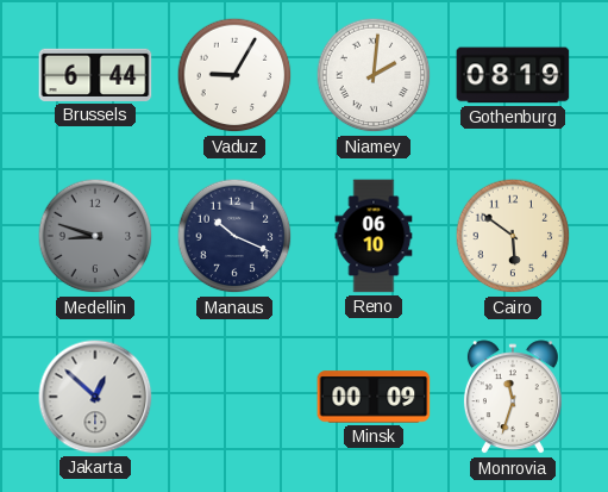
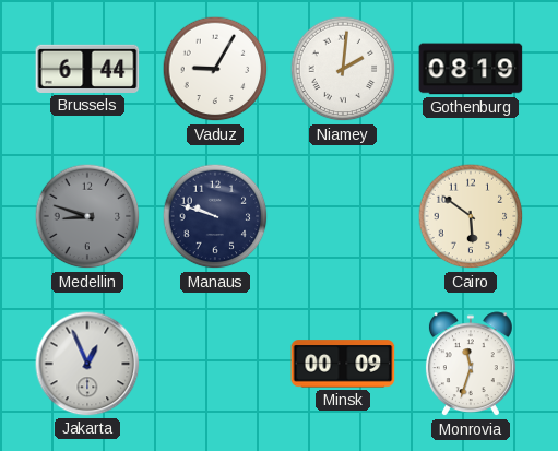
Manaus: 10:19 -> 9:48
Reno: 06:10 -> none
Jakarta: 12:52 -> 12:56
